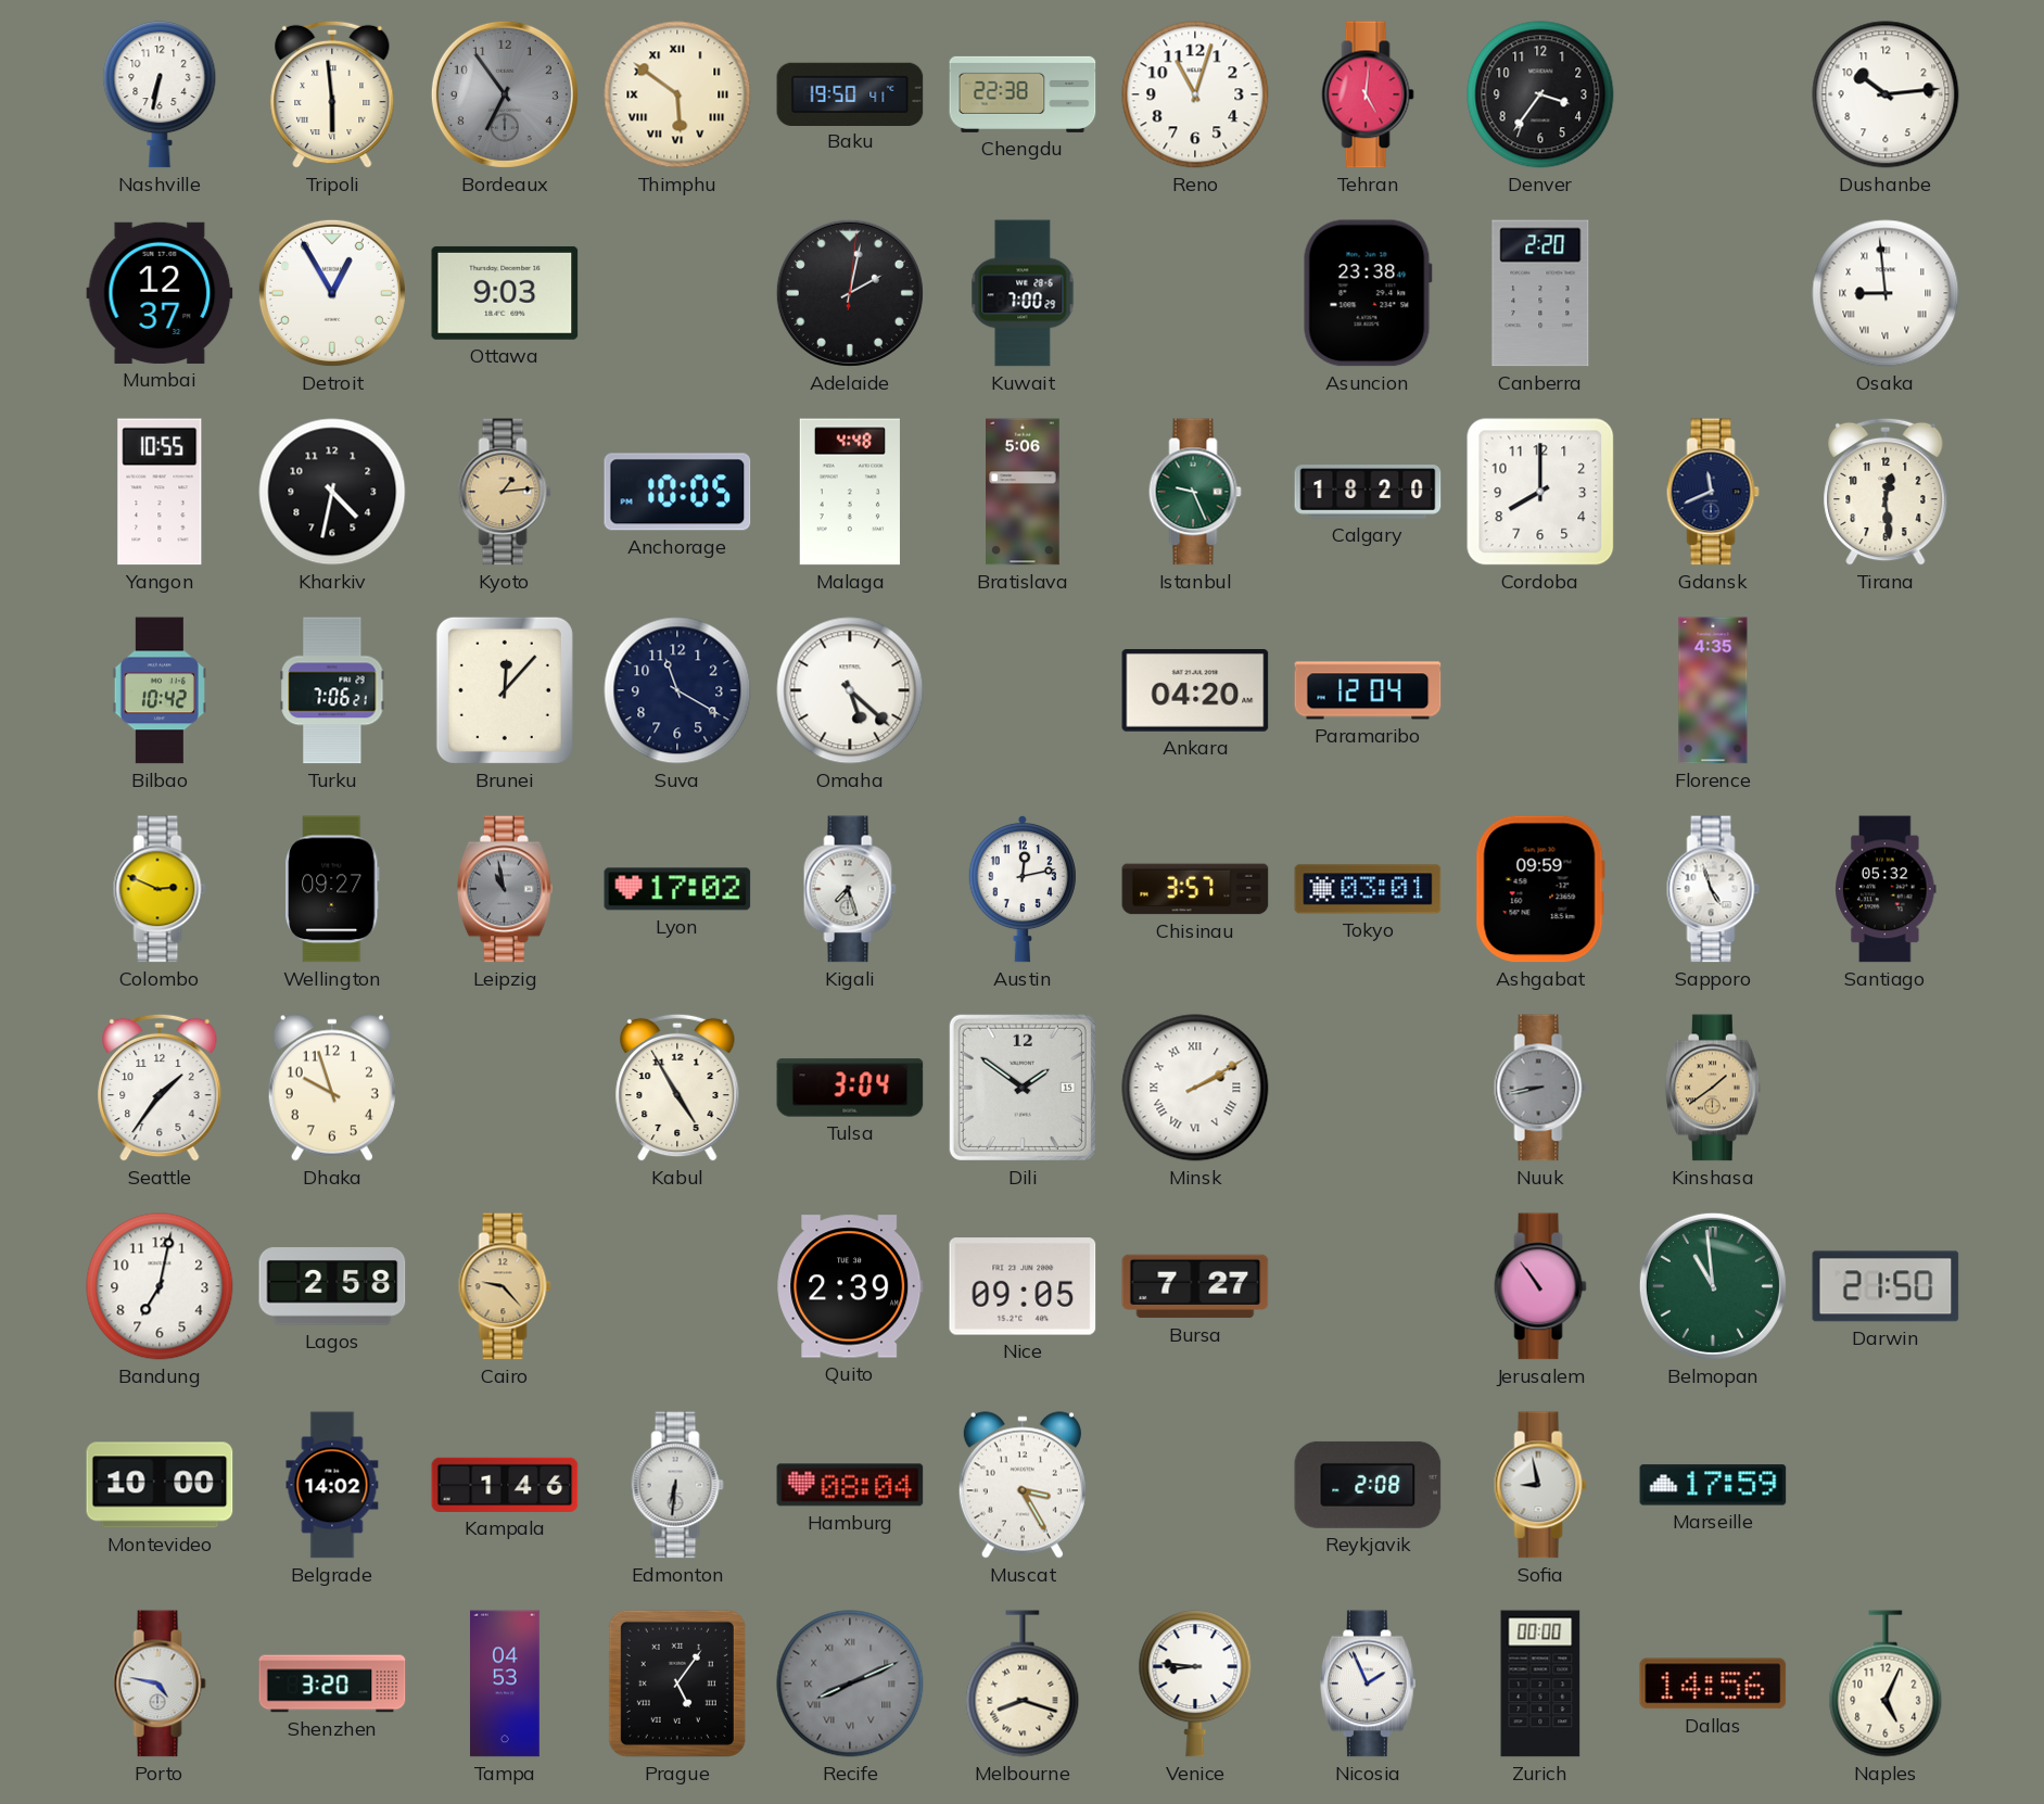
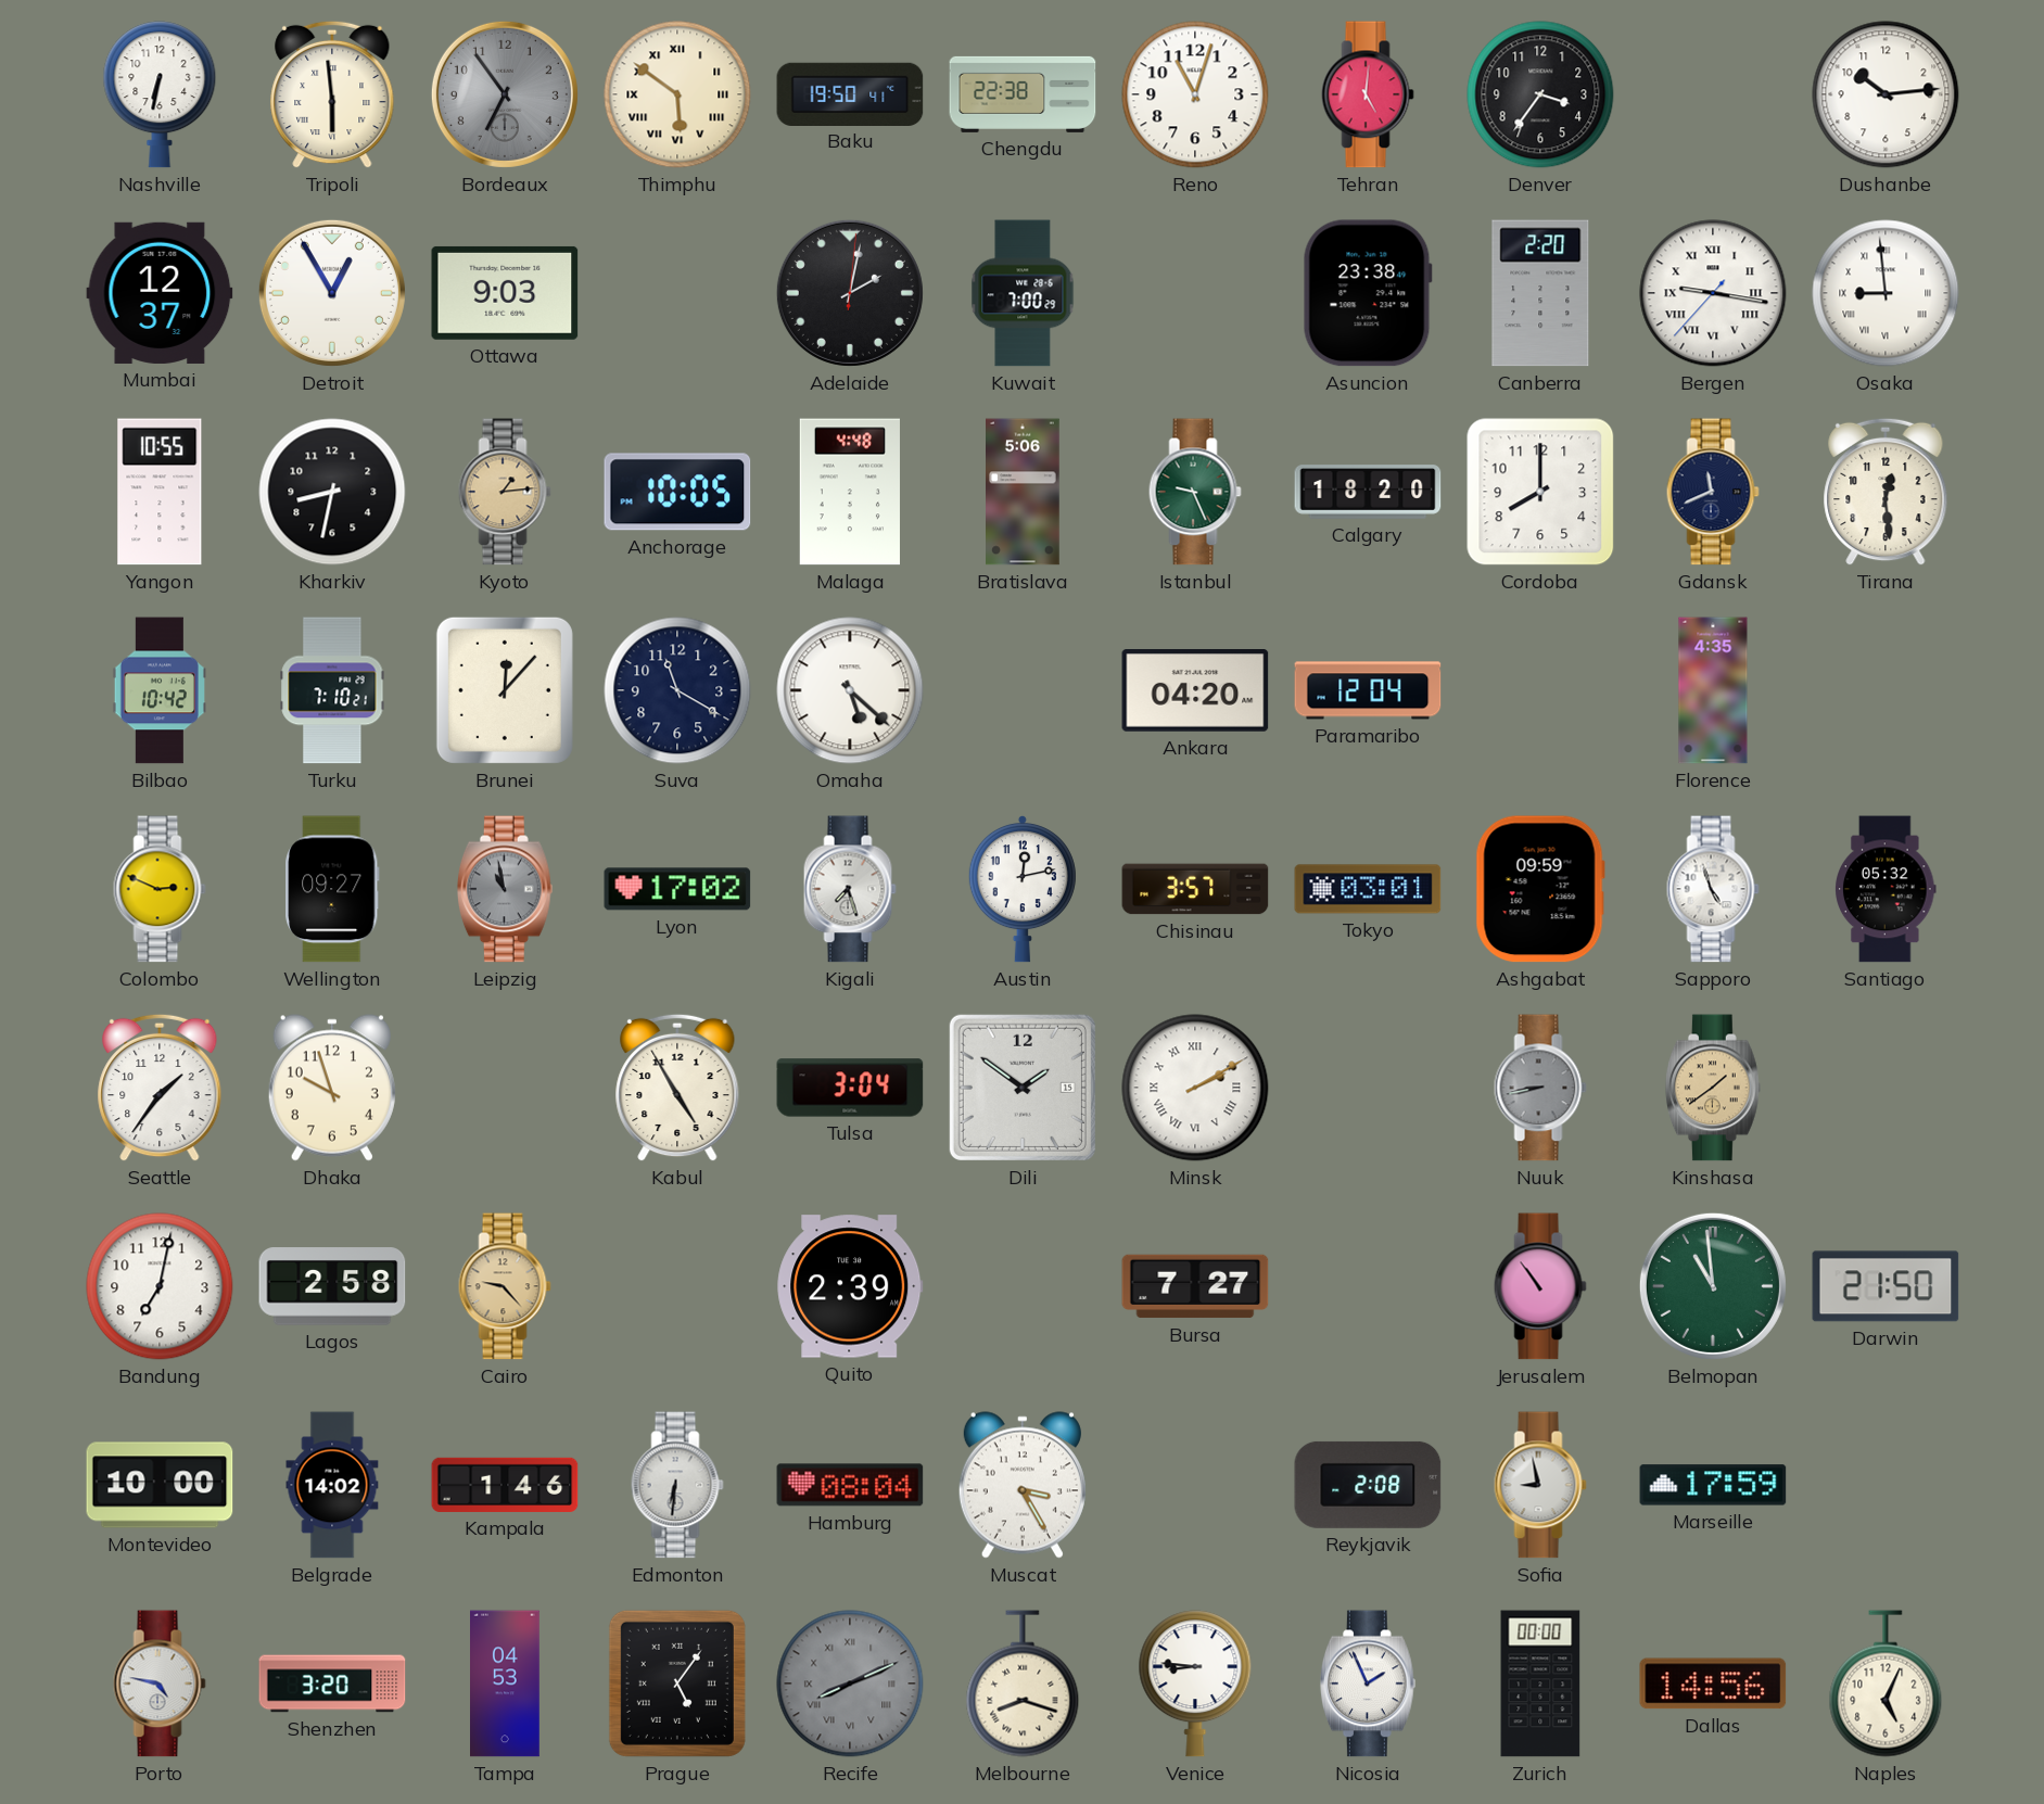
Bergen: none -> 9:16
Kharkiv: 4:32 -> 8:32
Turku: 7:06 -> 7:10
Nice: 09:05 -> none
